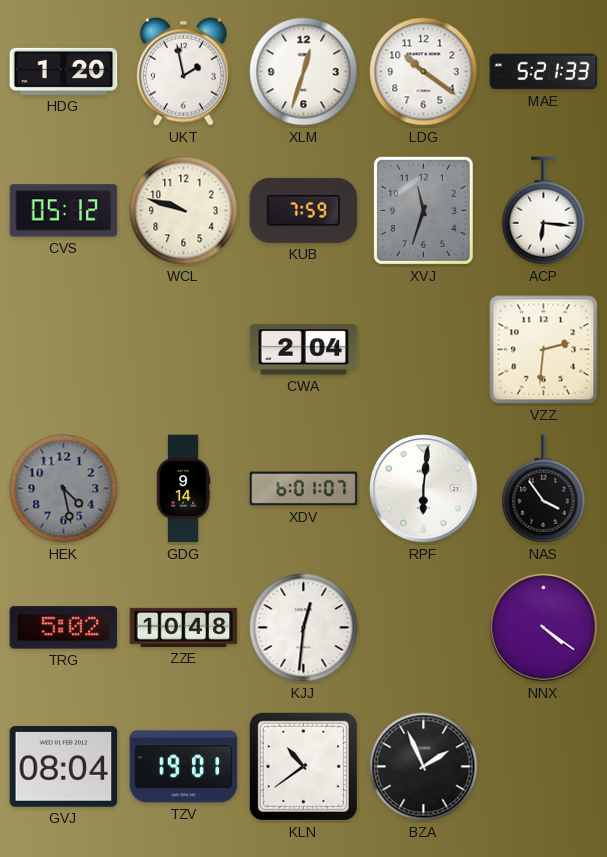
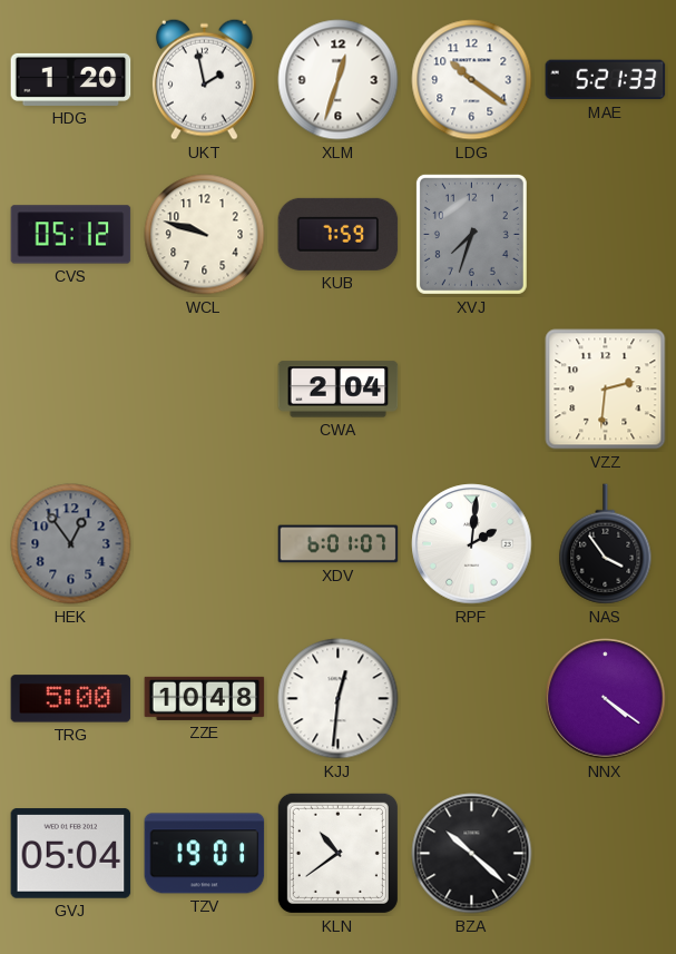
XVJ: 11:33 -> 7:33
ACP: 6:16 -> none
HEK: 4:28 -> 12:54
GDG: 9:14 -> none
RPF: 6:01 -> 2:01
TRG: 5:02 -> 5:00
GVJ: 08:04 -> 05:04
BZA: 1:56 -> 10:22
